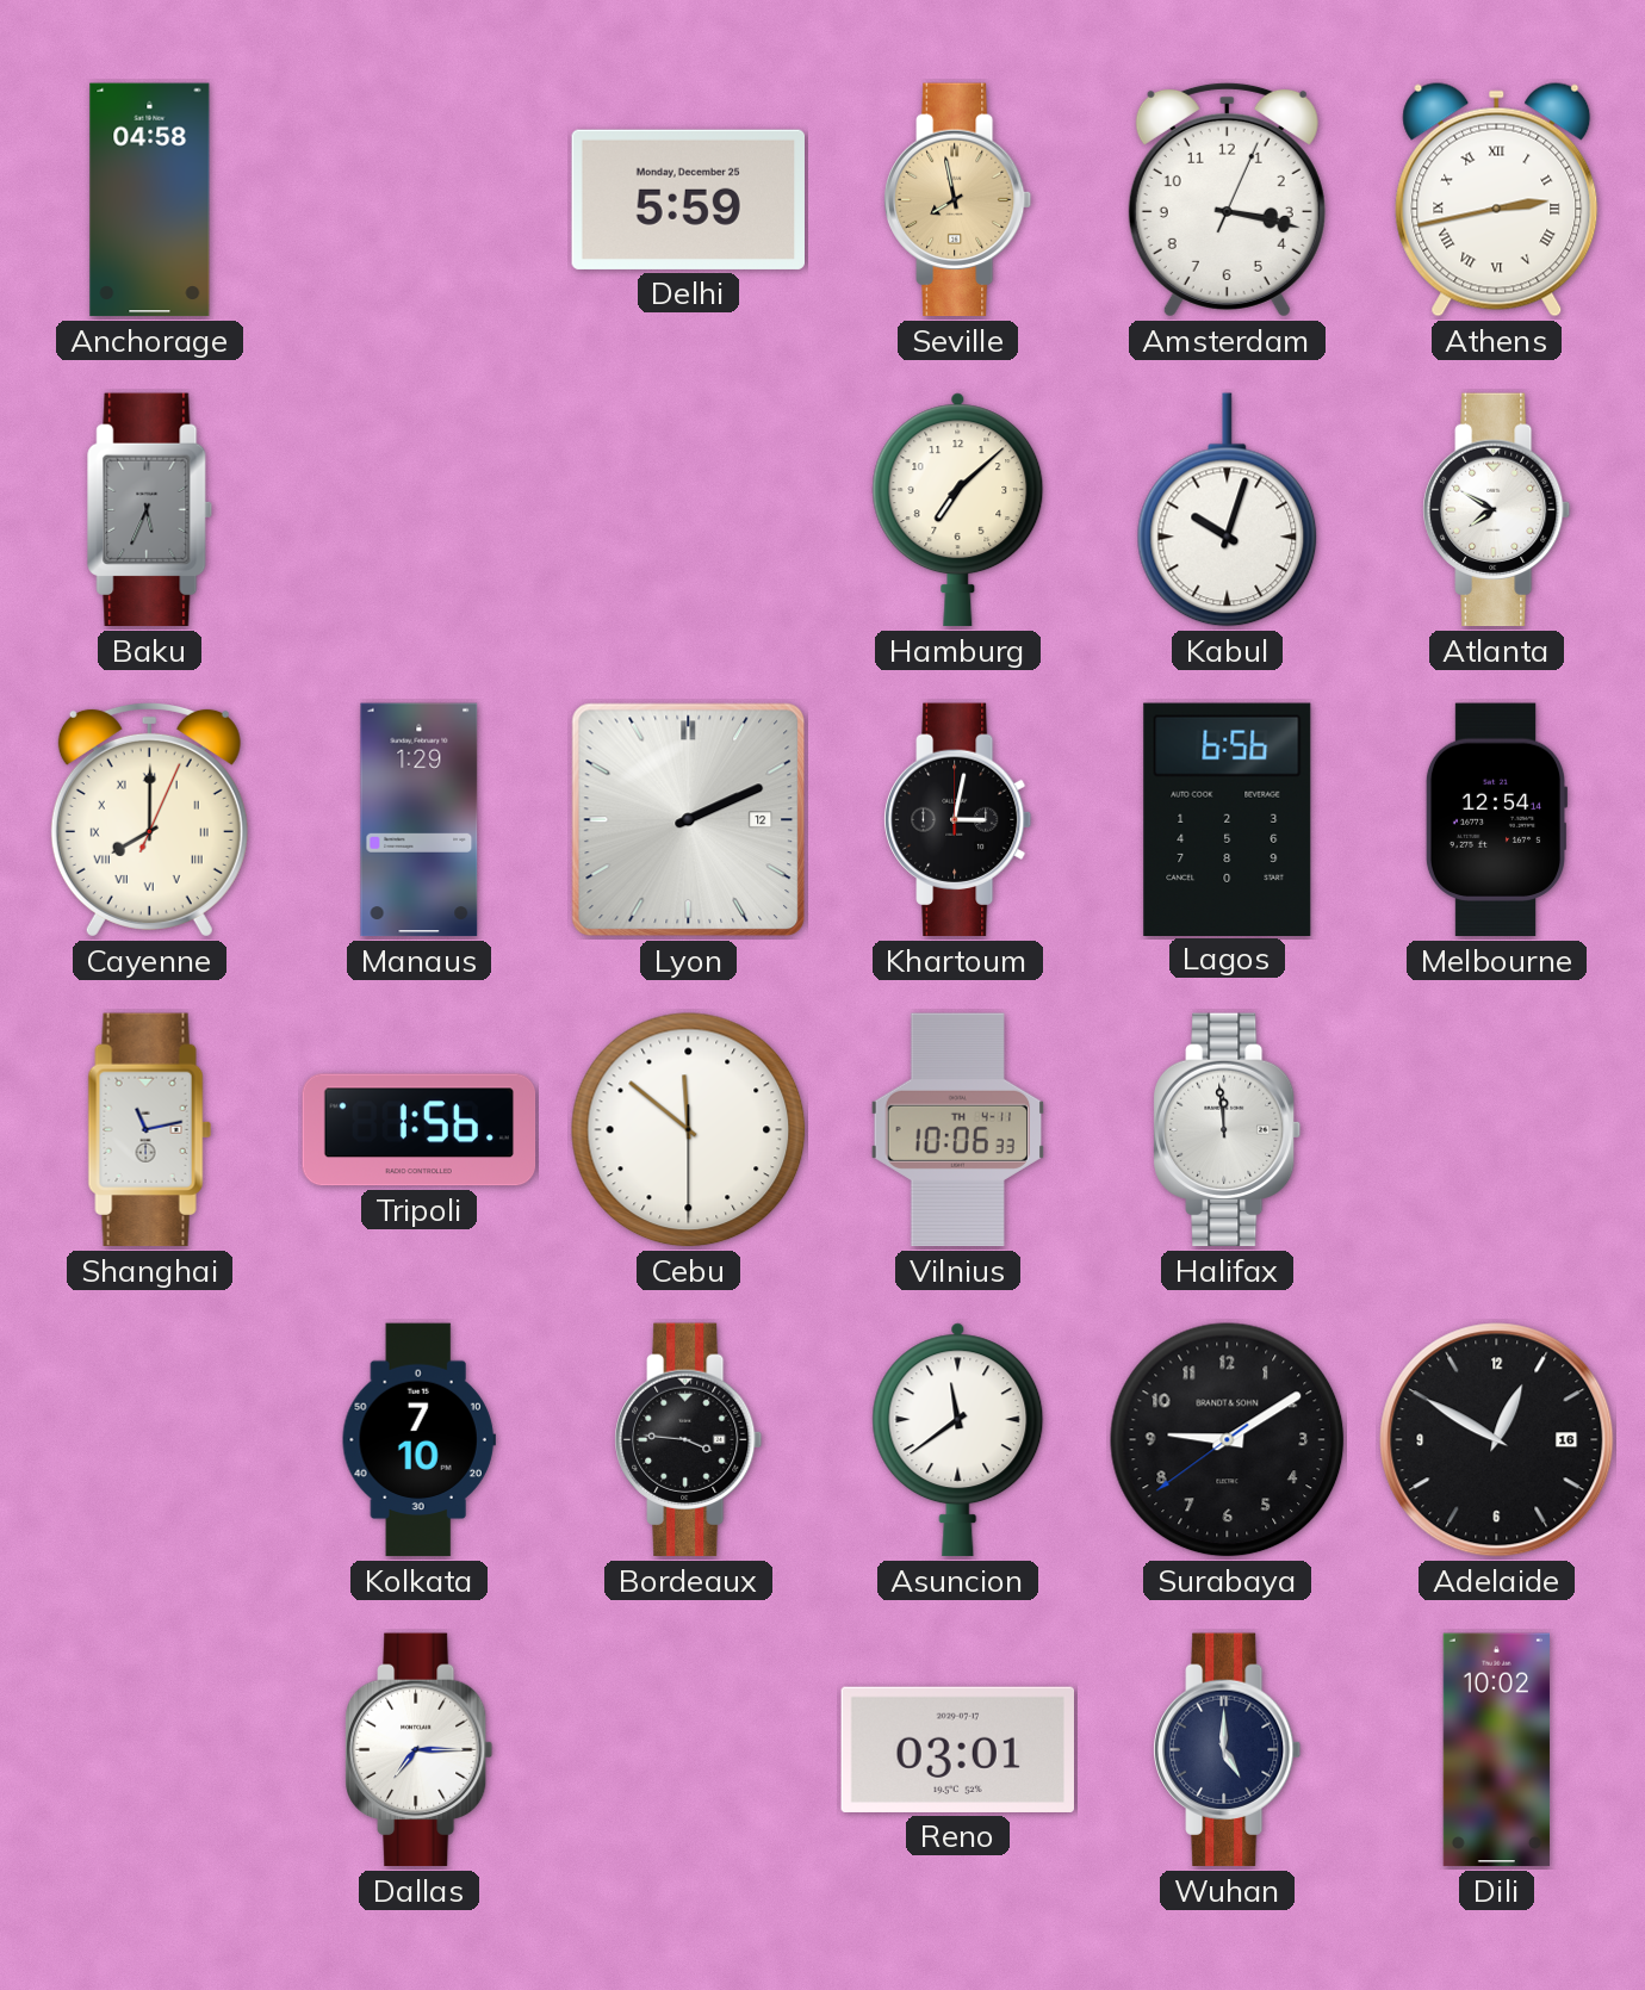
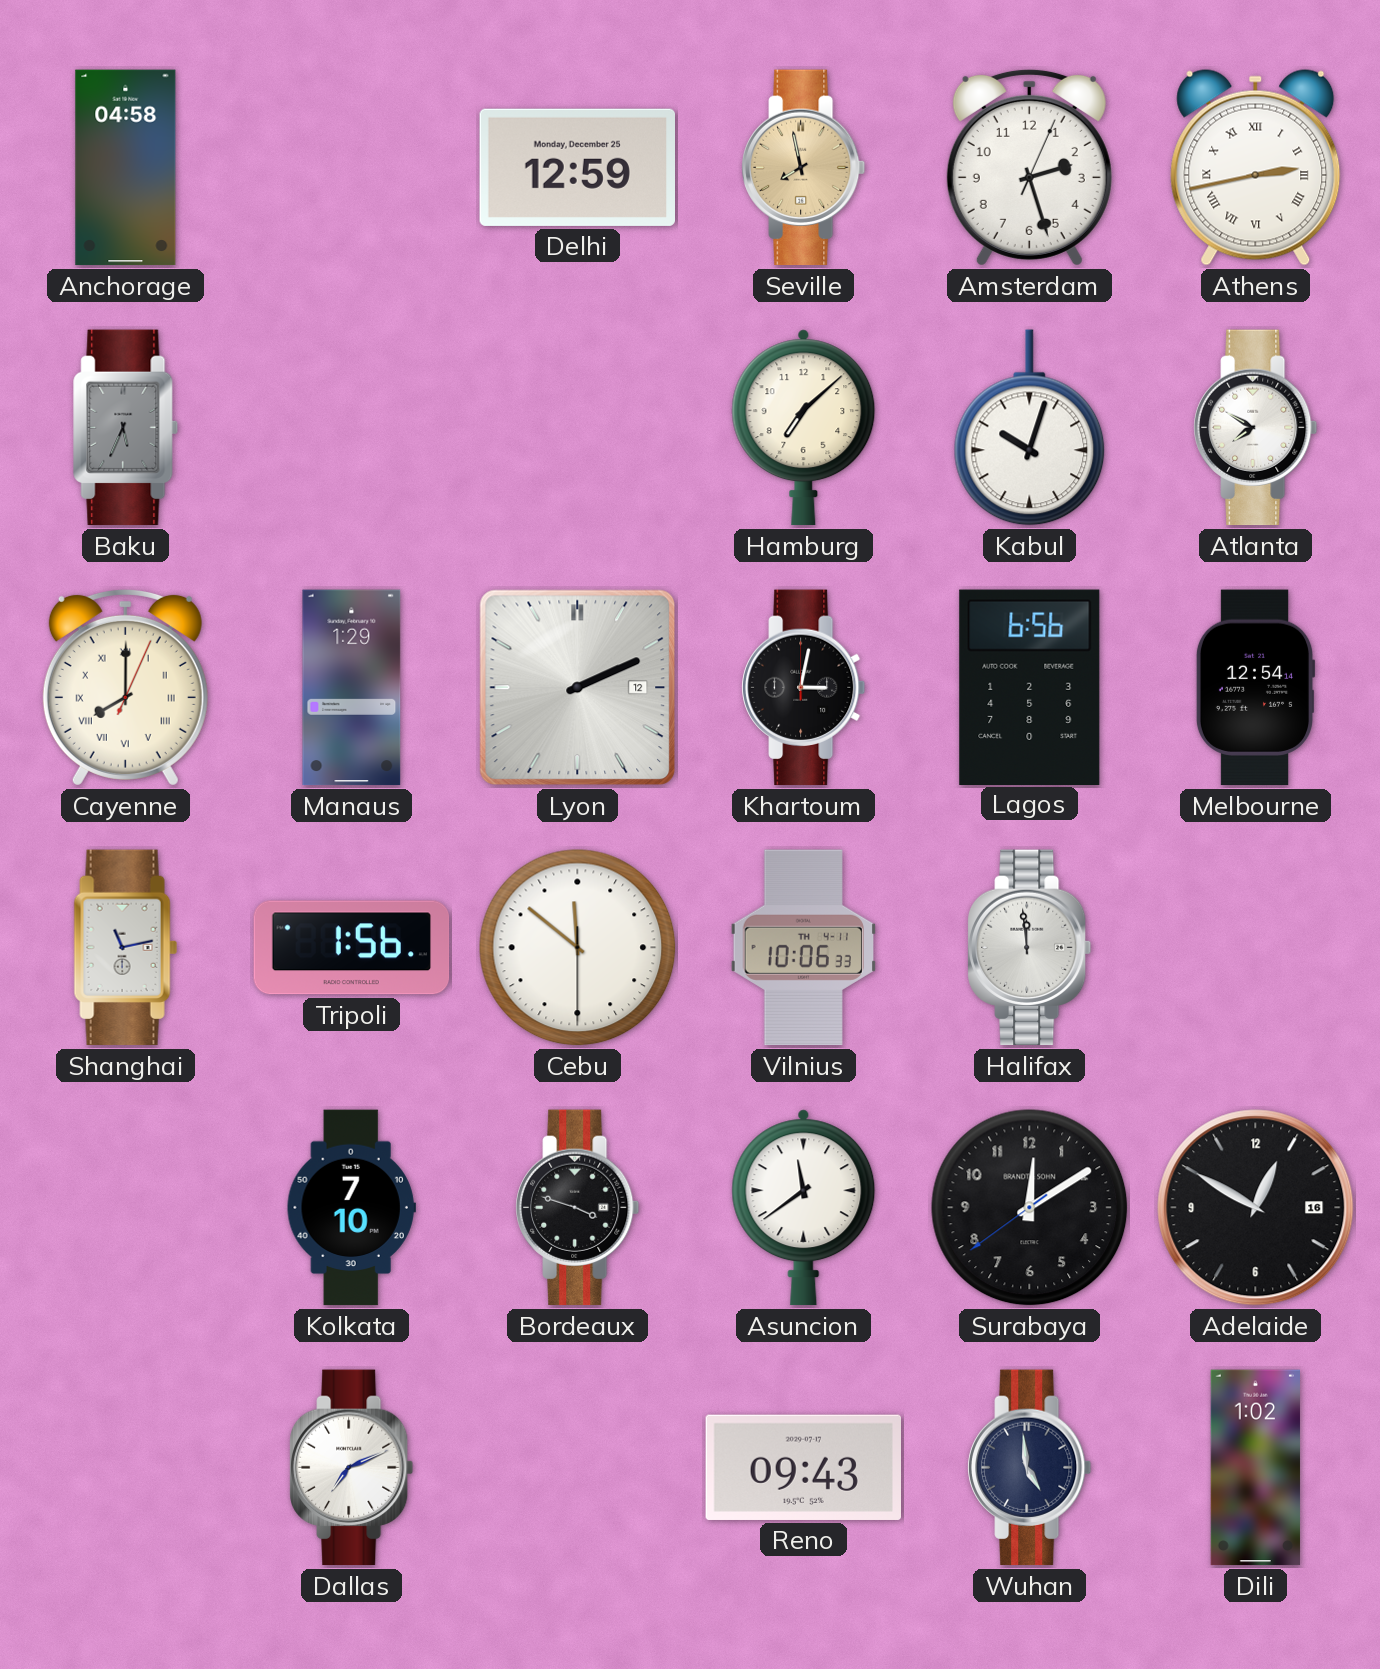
Delhi: 5:59 -> 12:59
Amsterdam: 3:17 -> 2:27
Bordeaux: 3:46 -> 3:48
Surabaya: 9:09 -> 12:09
Dallas: 7:15 -> 7:11
Reno: 03:01 -> 09:43
Wuhan: 5:00 -> 4:59
Dili: 10:02 -> 1:02
